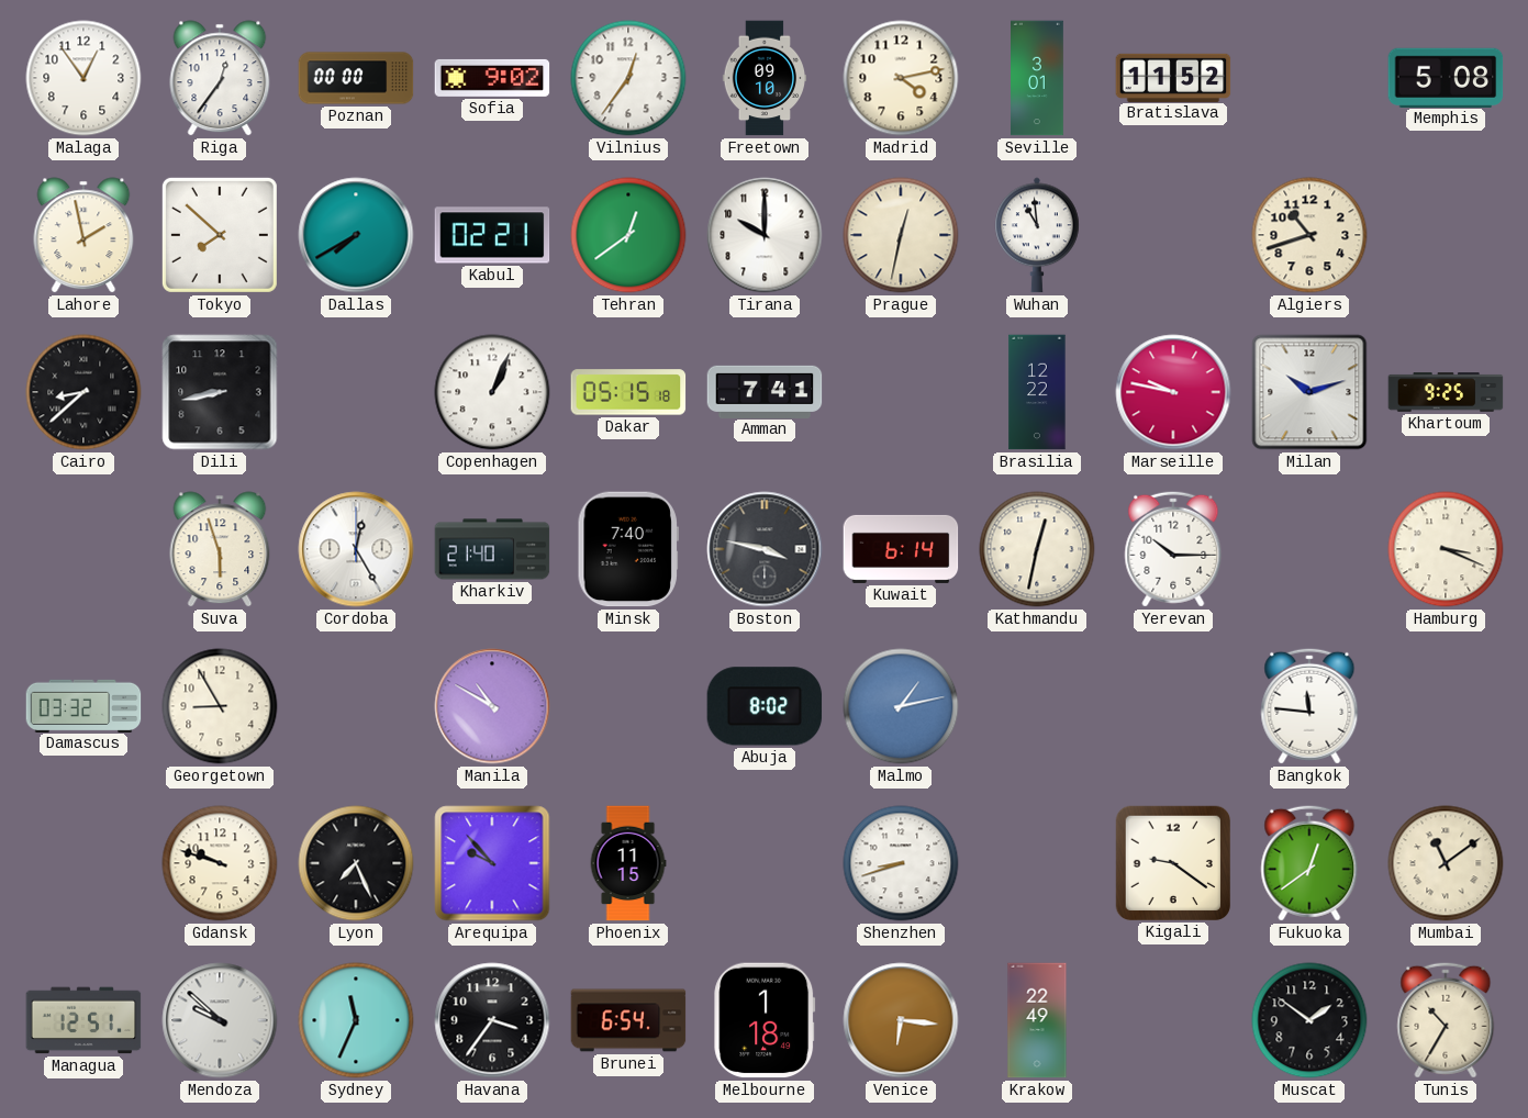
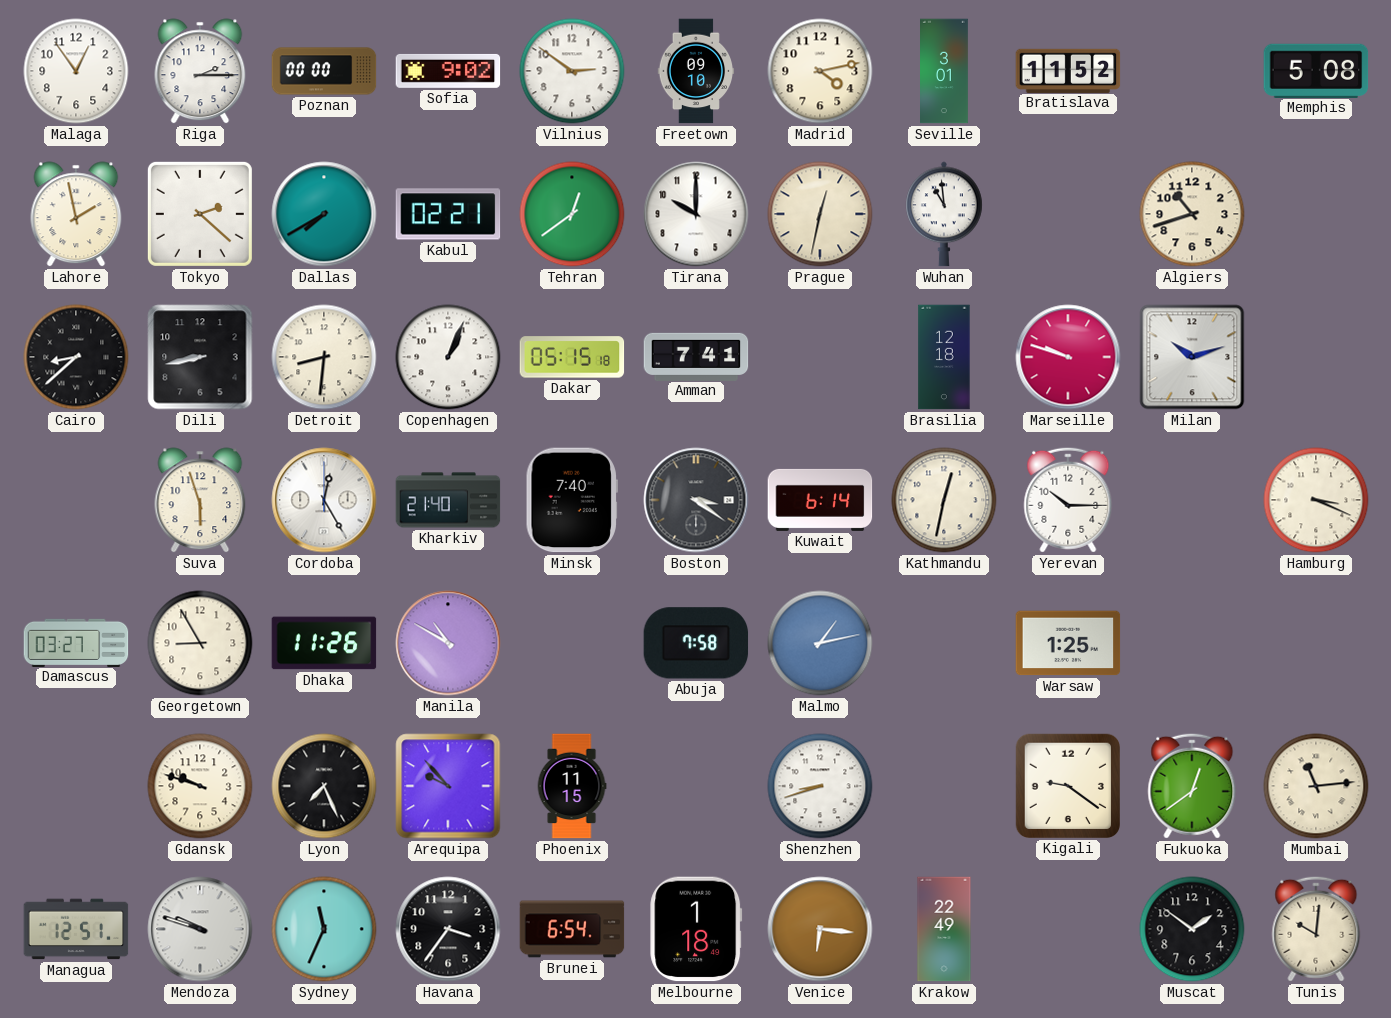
Riga: 12:36 -> 2:15
Vilnius: 12:36 -> 2:51
Tokyo: 7:52 -> 2:22
Detroit: none -> 8:31
Brasilia: 12:22 -> 12:18
Marseille: 9:47 -> 9:48
Khartoum: 9:25 -> none
Boston: 3:47 -> 3:21
Damascus: 03:32 -> 03:27
Dhaka: none -> 11:26
Abuja: 8:02 -> 7:58
Warsaw: none -> 1:25
Bangkok: 11:46 -> none
Mumbai: 11:09 -> 11:14
Mendoza: 9:52 -> 9:48
Tunis: 10:35 -> 10:01
